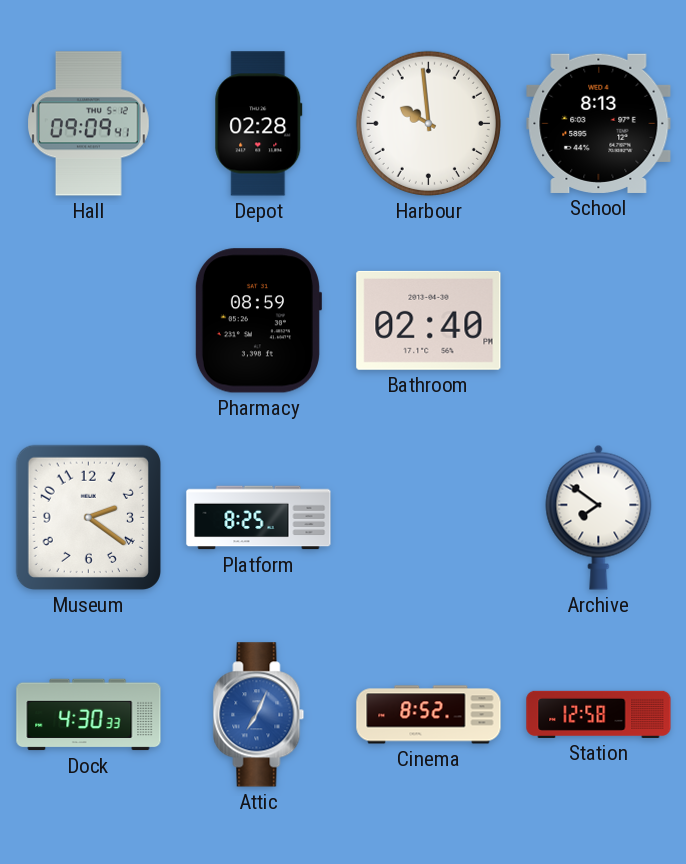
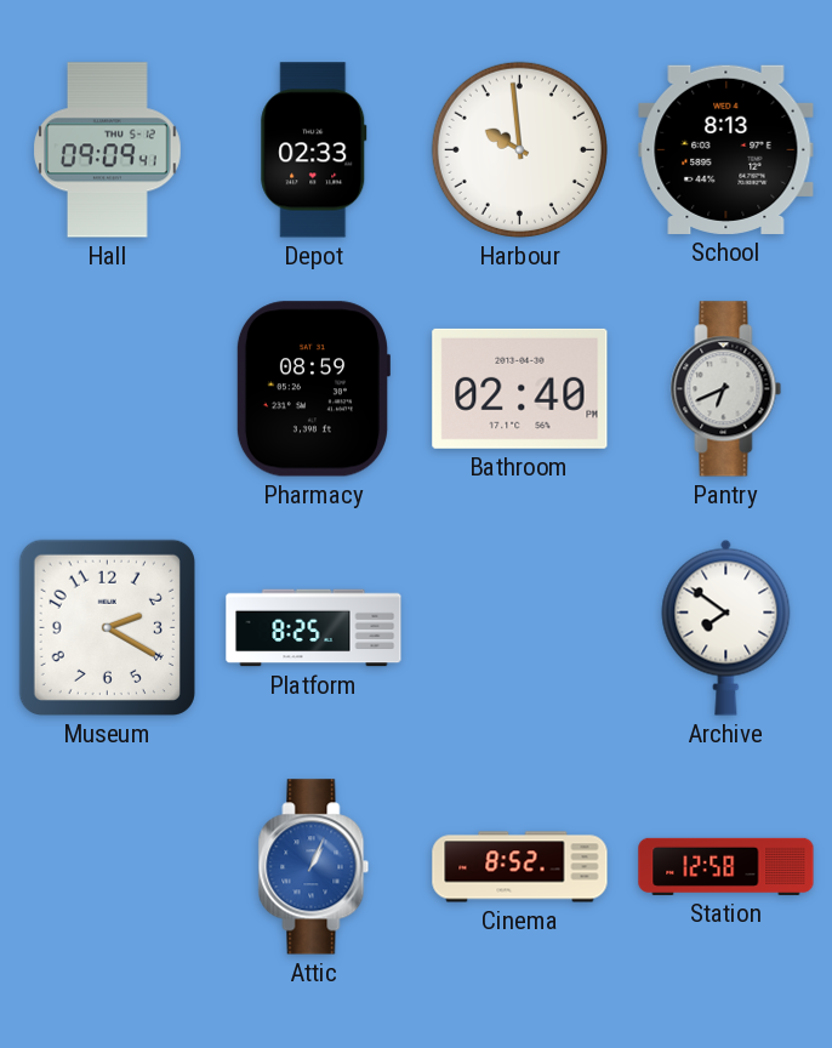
Depot: 02:28 -> 02:33
Pantry: none -> 6:41
Museum: 2:21 -> 2:20
Dock: 4:30 -> none
Attic: 7:04 -> 1:04
